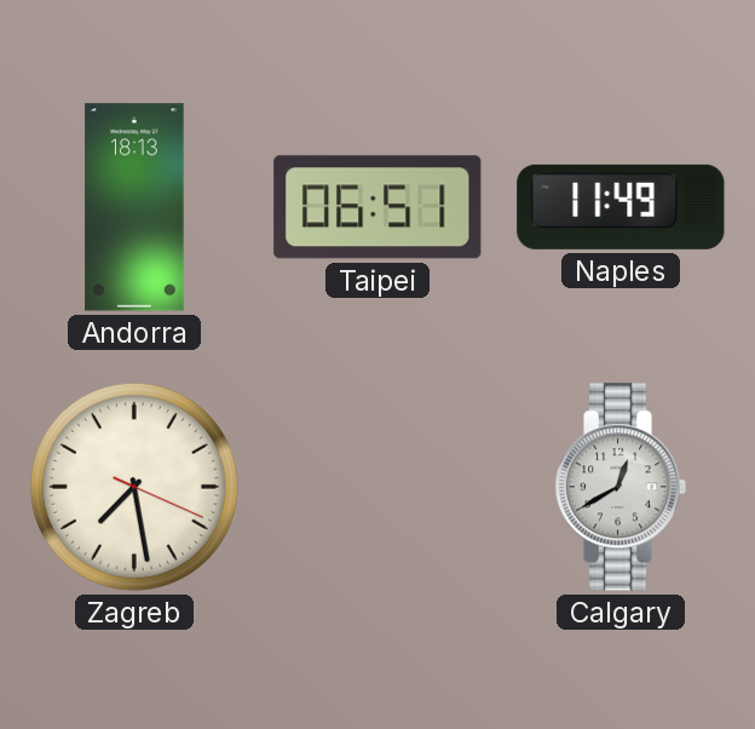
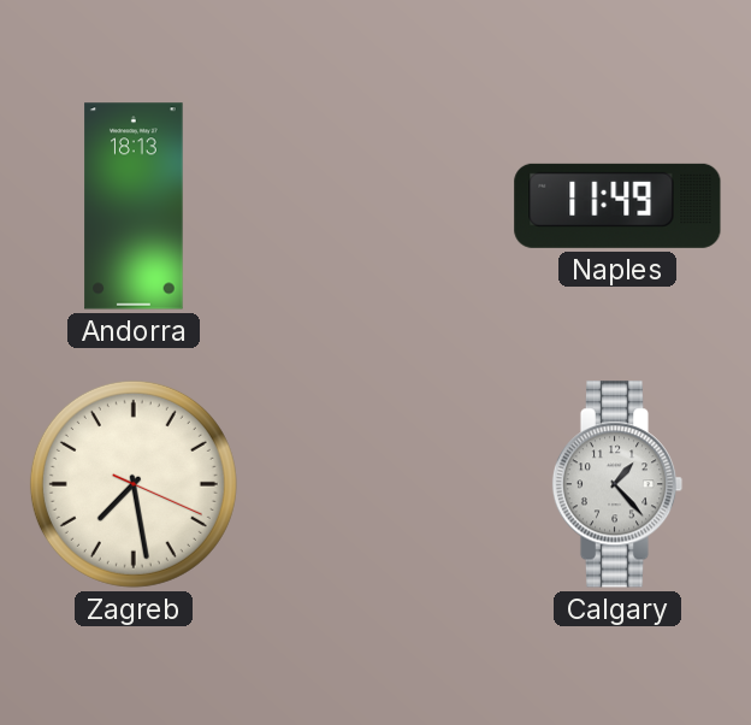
Taipei: 06:51 -> none
Calgary: 12:40 -> 1:23
